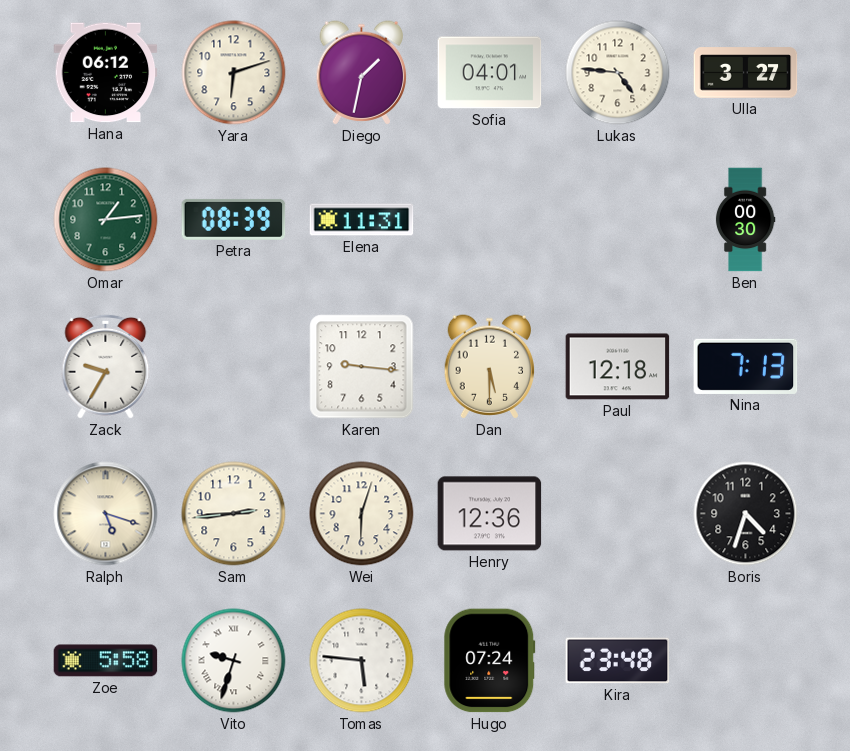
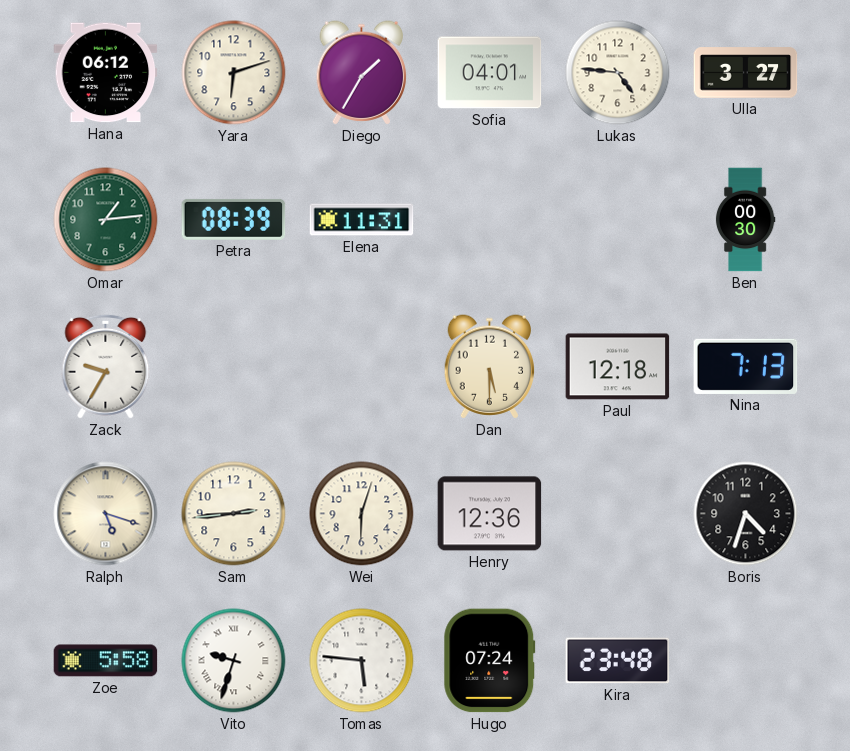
Diego: 1:32 -> 1:35
Karen: 9:16 -> none
